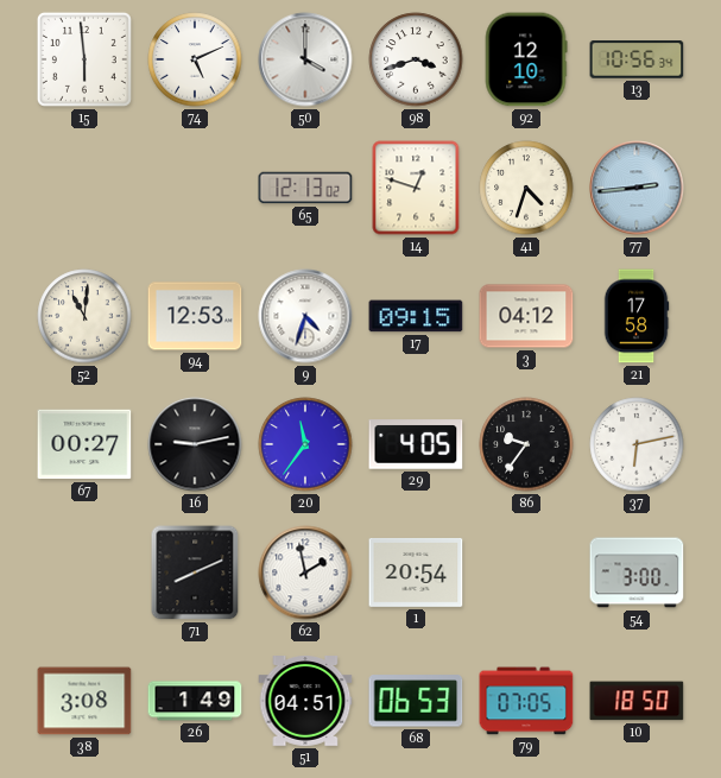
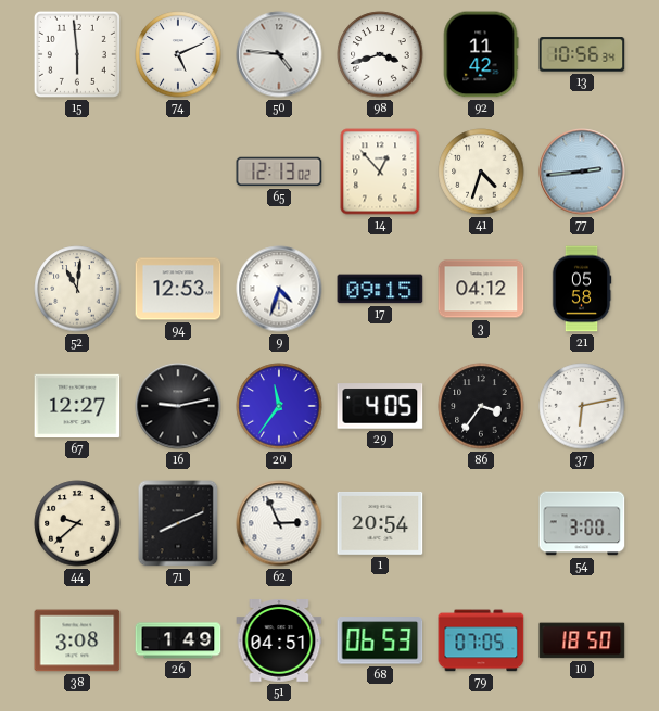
50: 4:00 -> 4:46
92: 12:10 -> 11:42
14: 12:48 -> 12:53
21: 17:58 -> 05:58
67: 00:27 -> 12:27
86: 9:36 -> 3:36
44: none -> 9:38
62: 1:58 -> 2:56
